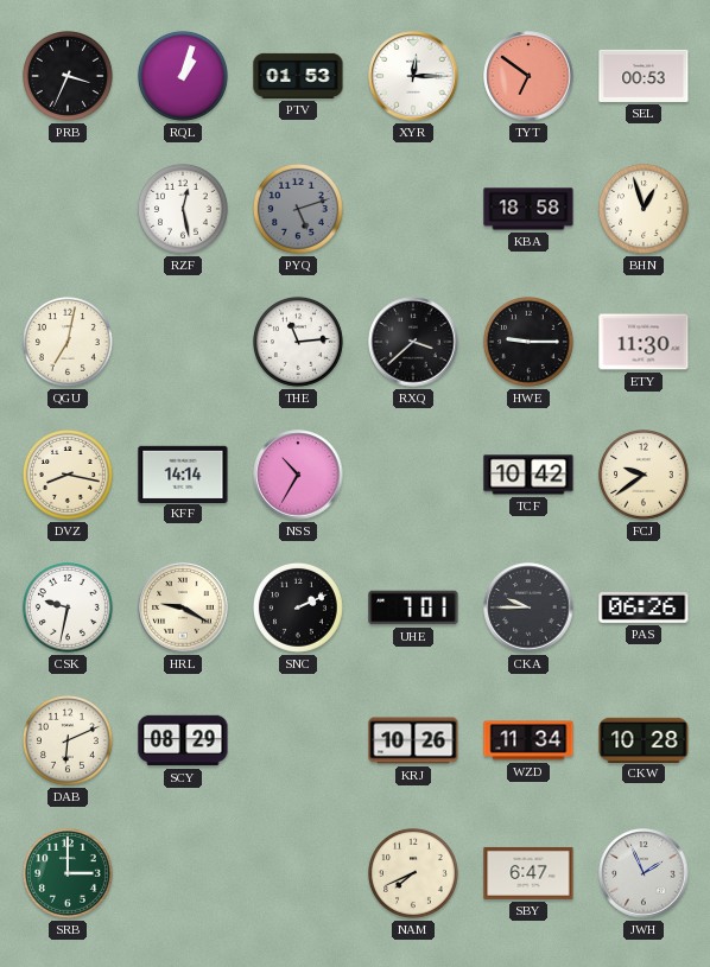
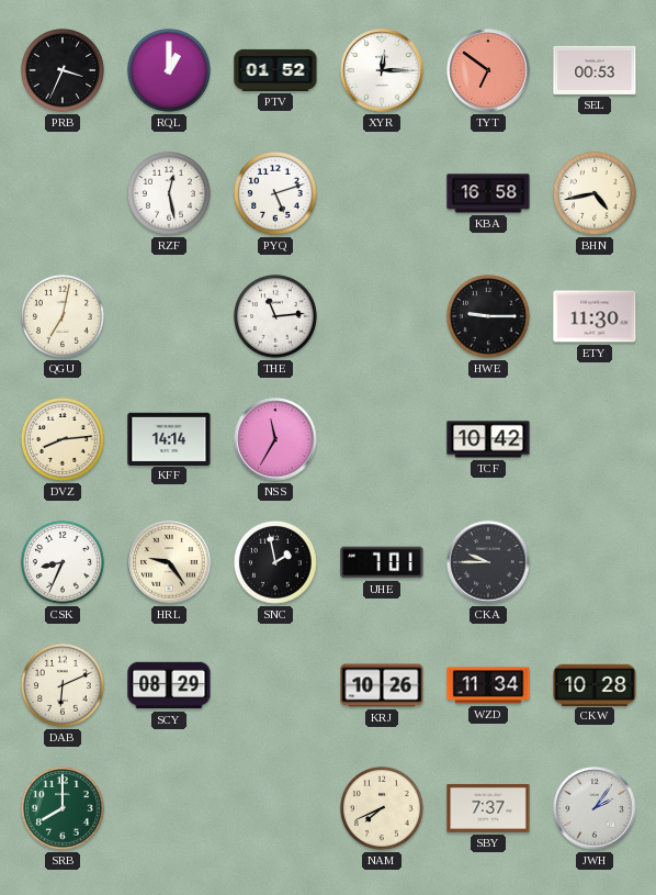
RQL: 1:03 -> 1:00
PTV: 01:53 -> 01:52
PYQ dial: grey -> white
KBA: 18:58 -> 16:58
BHN: 12:57 -> 4:43
RXQ: 3:38 -> none
DVZ: 8:17 -> 8:14
NSS: 10:35 -> 11:35
FCJ: 9:39 -> none
CSK: 9:32 -> 8:34
HRL: 9:20 -> 9:24
SNC: 2:11 -> 1:58
PAS: 06:26 -> none
SRB: 3:00 -> 8:00
SBY: 6:47 -> 7:37
JWH: 1:56 -> 2:06
